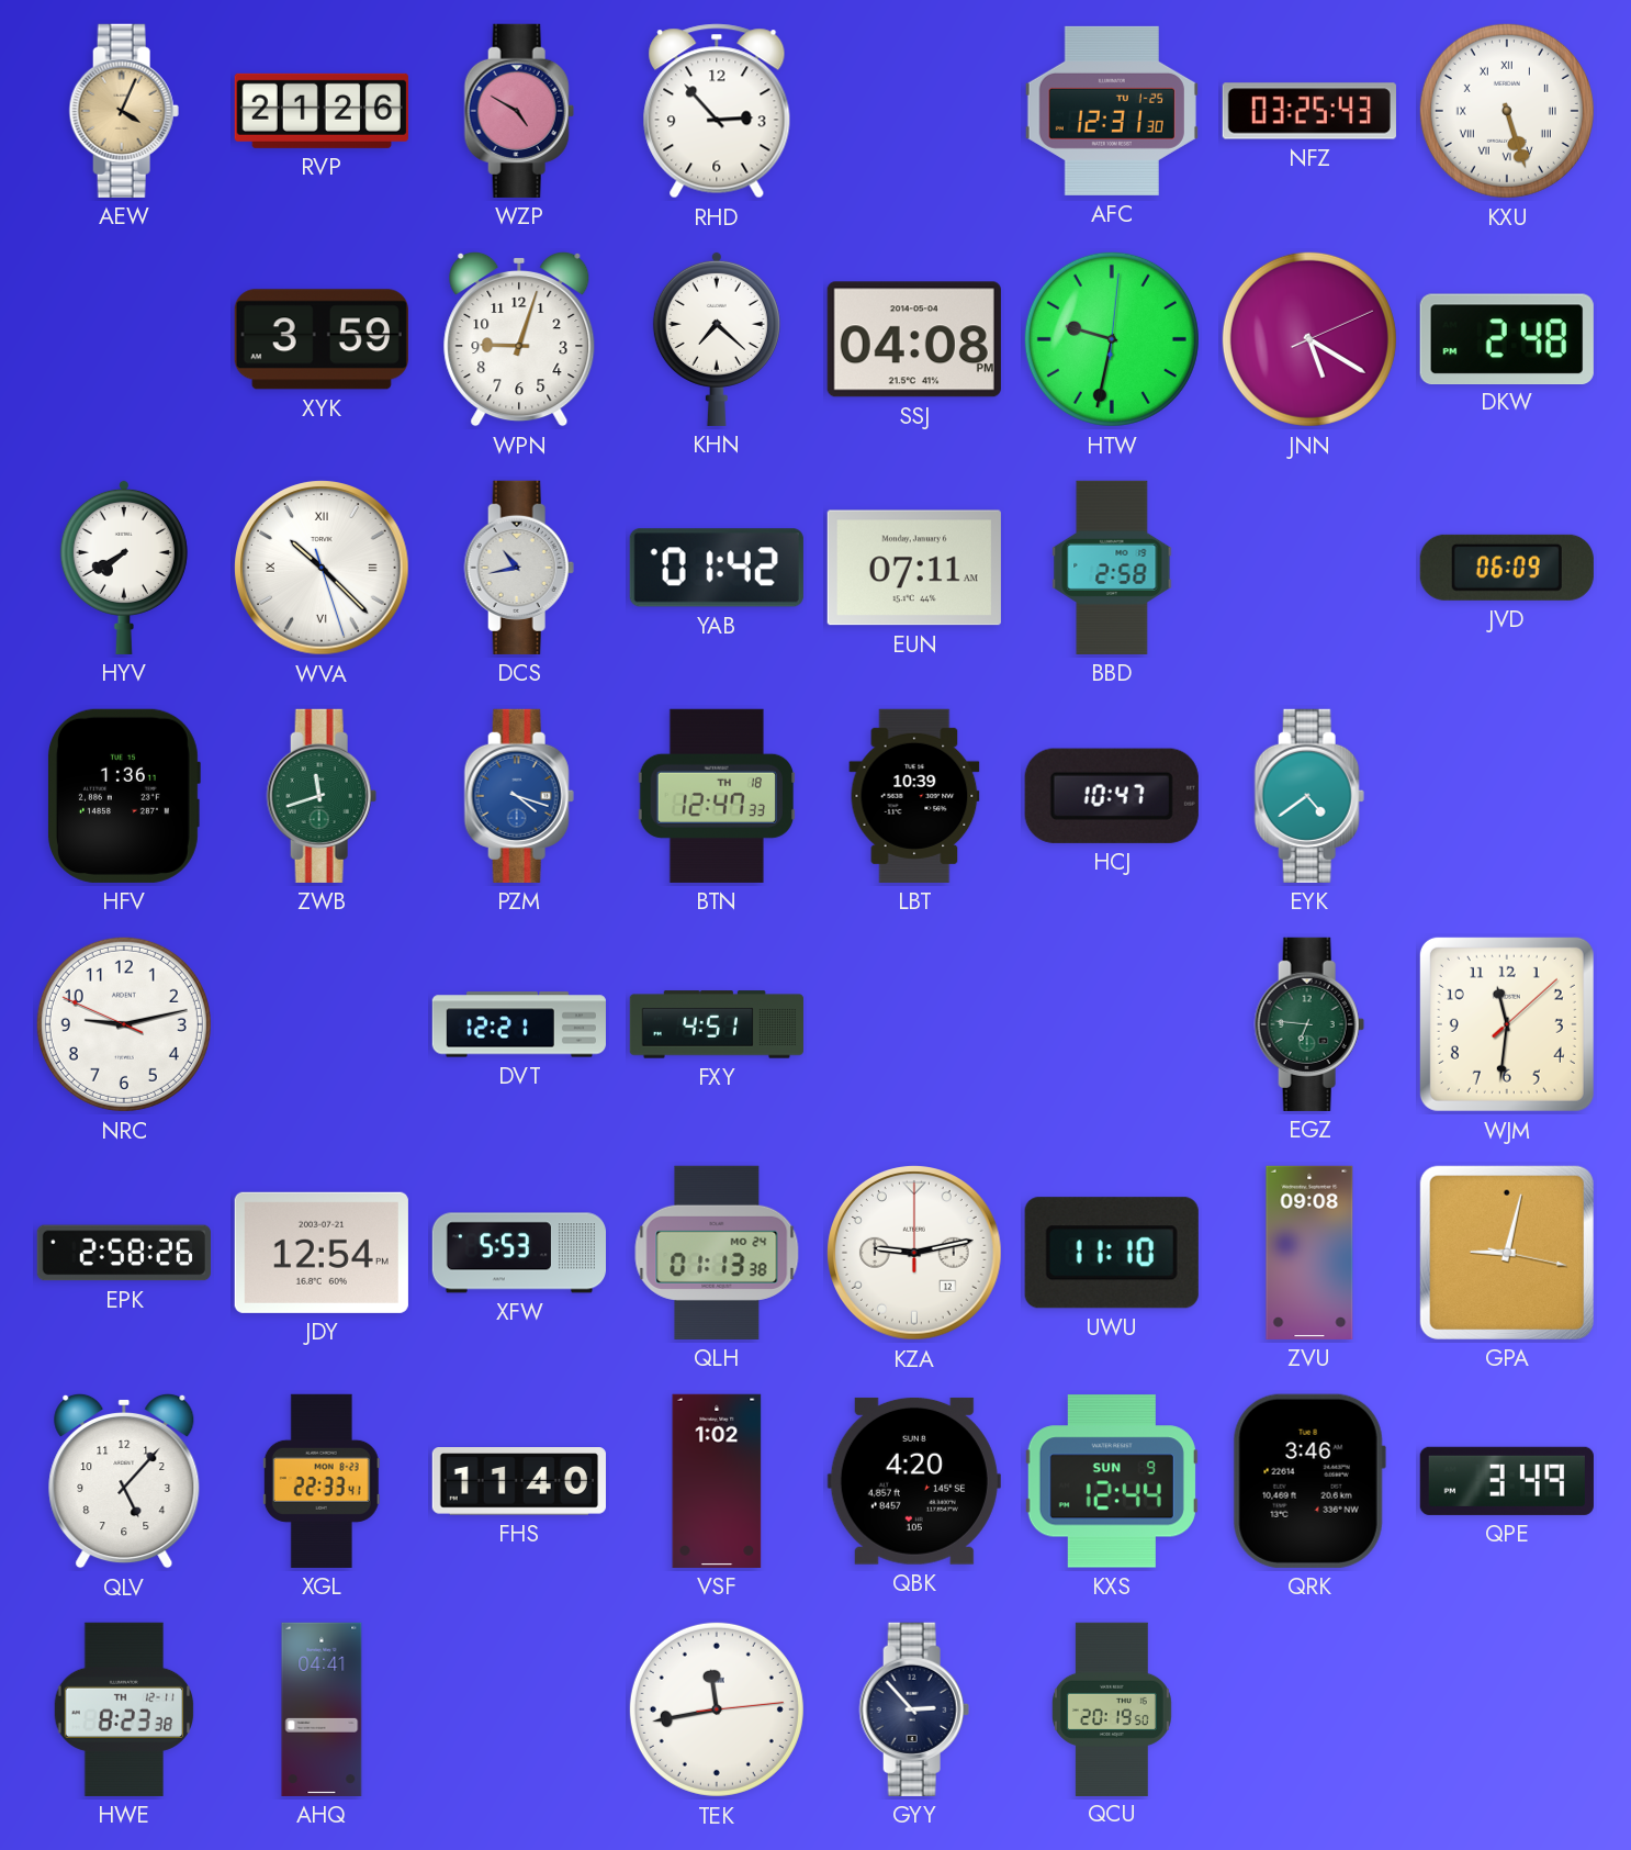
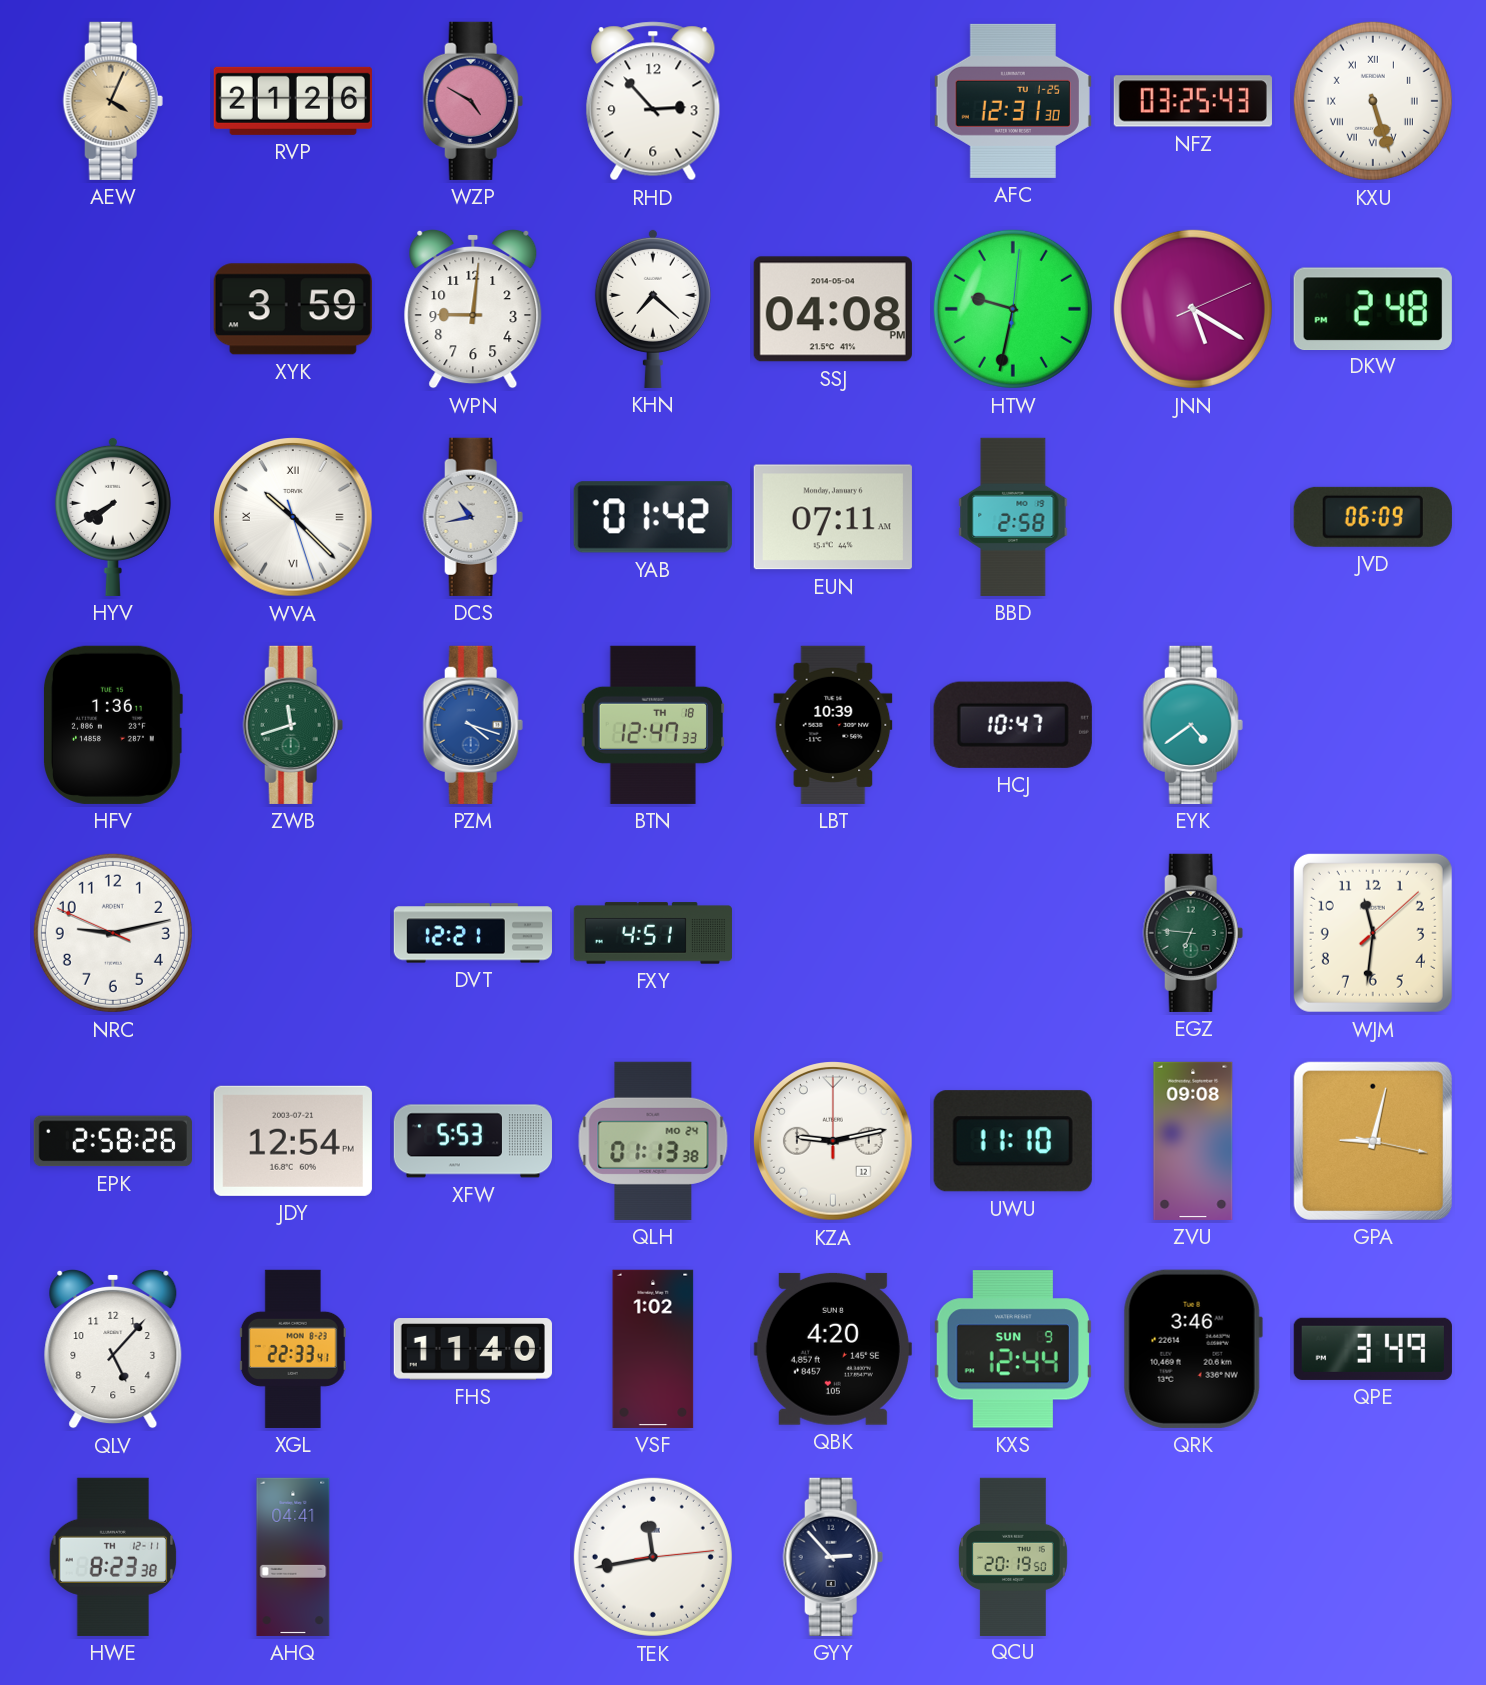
WPN: 9:03 -> 9:01
